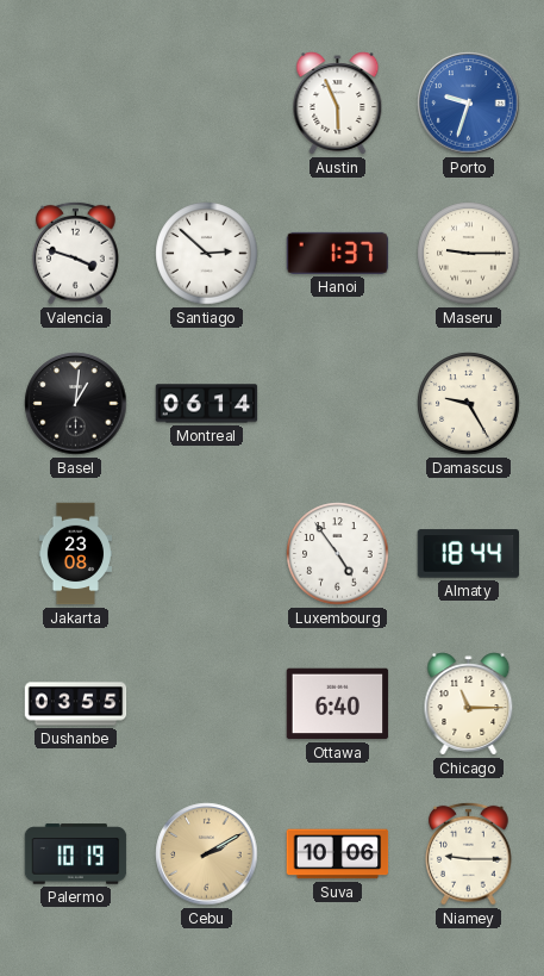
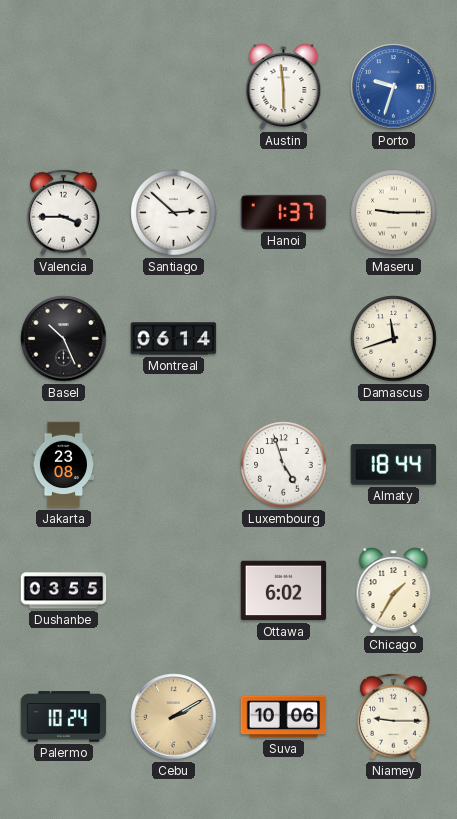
Austin: 5:56 -> 5:59
Valencia: 3:48 -> 3:45
Basel: 1:01 -> 10:26
Damascus: 9:25 -> 11:42
Luxembourg: 4:54 -> 4:57
Ottawa: 6:40 -> 6:02
Chicago: 11:15 -> 1:35
Palermo: 10:19 -> 10:24
